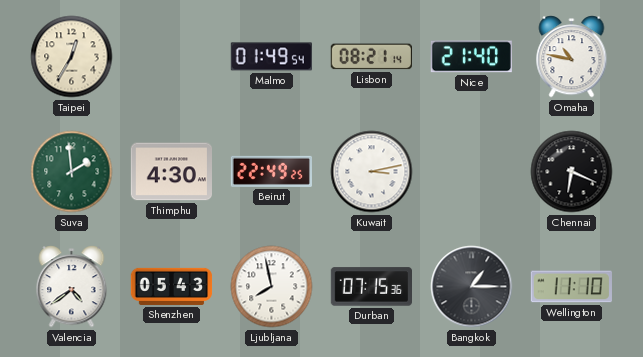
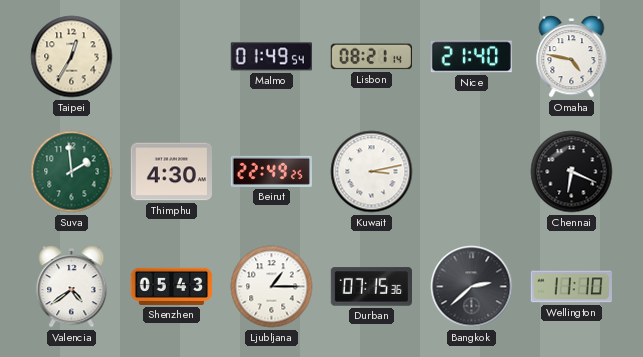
Omaha: 10:47 -> 4:47
Ljubljana: 7:58 -> 1:15
Bangkok: 1:15 -> 2:38
